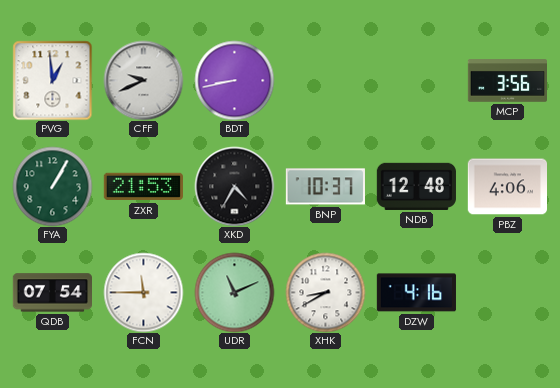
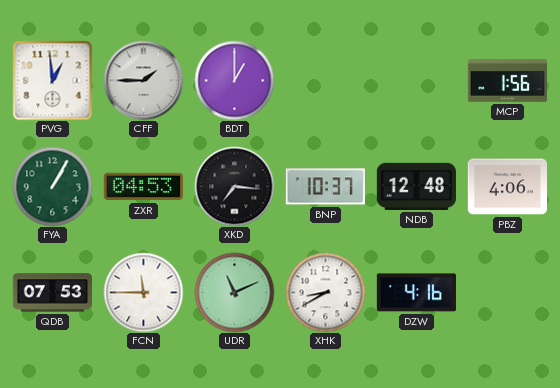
CFF: 9:41 -> 1:45
BDT: 8:43 -> 1:00
MCP: 3:56 -> 1:56
ZXR: 21:53 -> 04:53
XKD: 4:35 -> 7:16
QDB: 07:54 -> 07:53
